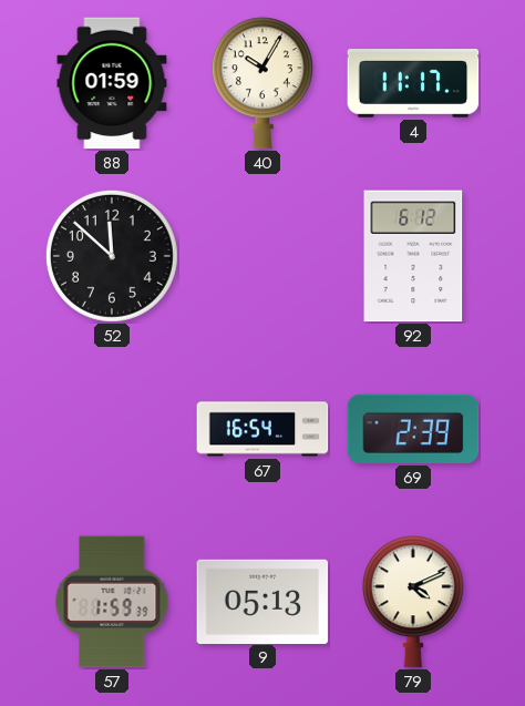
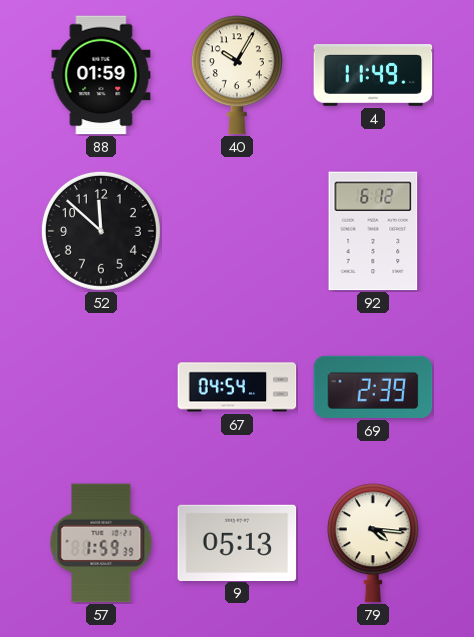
4: 11:17 -> 11:49
67: 16:54 -> 04:54
79: 4:11 -> 4:16
